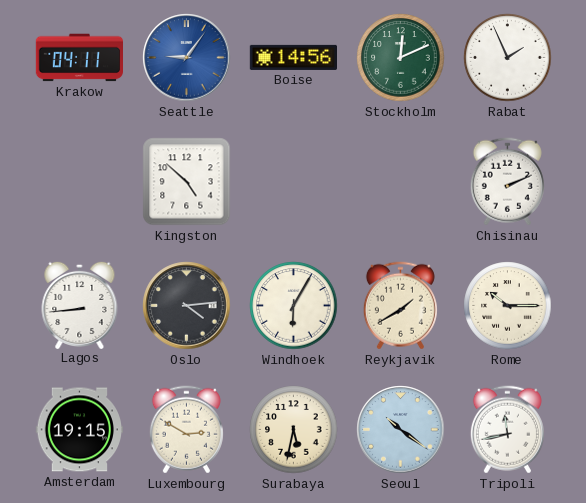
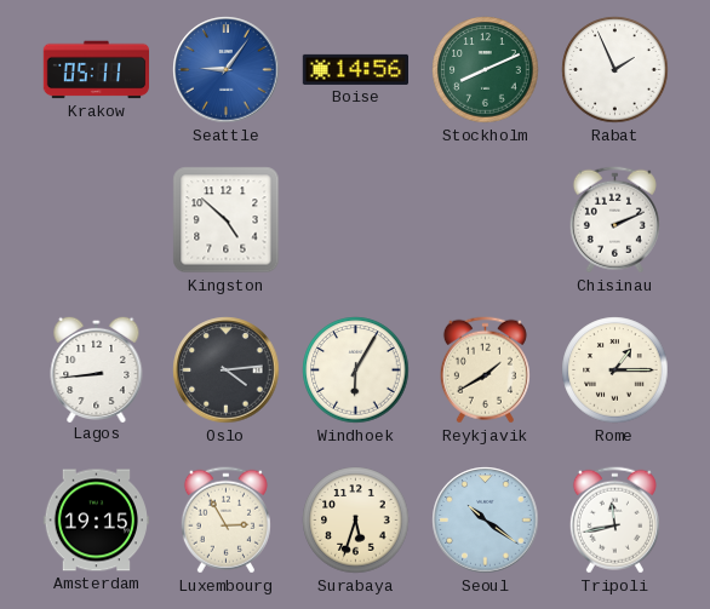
Krakow: 04:11 -> 05:11
Stockholm: 12:11 -> 8:11
Rome: 10:15 -> 1:15
Luxembourg: 2:50 -> 2:55
Surabaya: 5:32 -> 5:33
